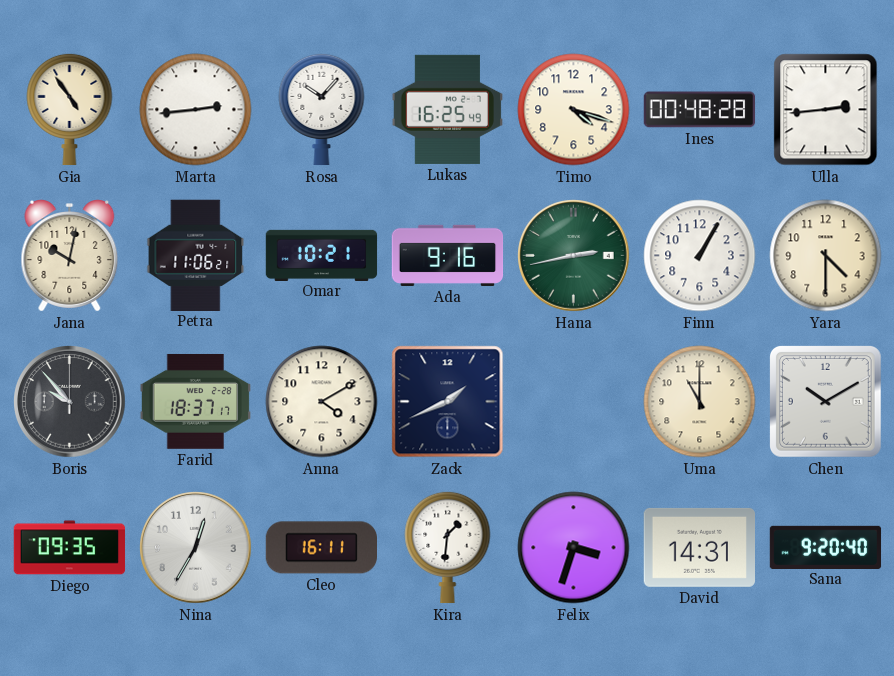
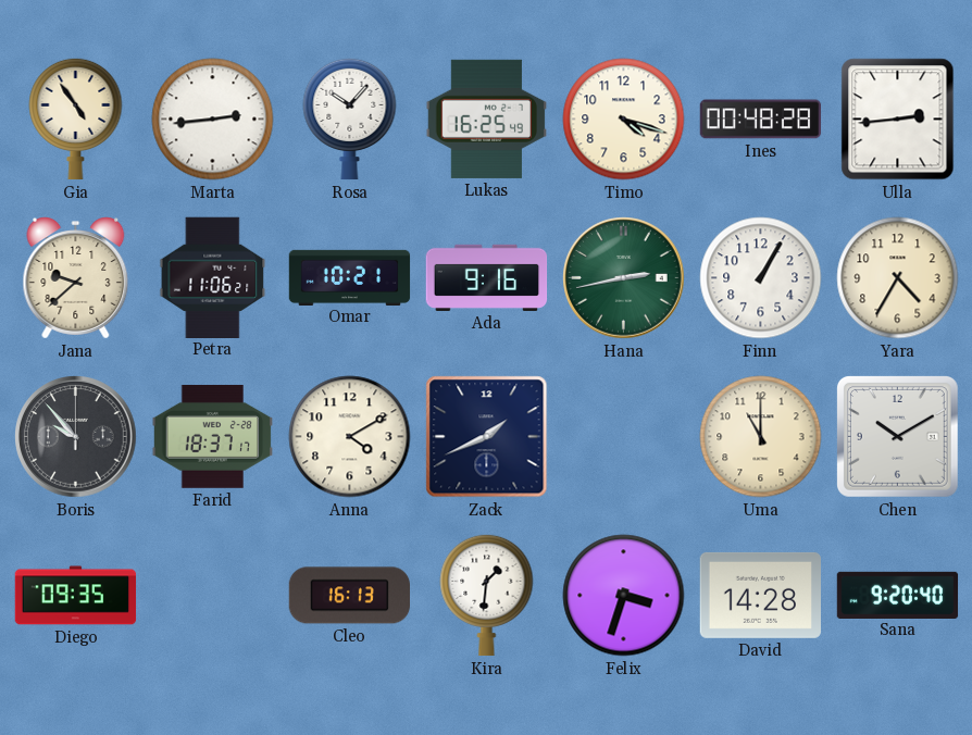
Jana: 10:02 -> 9:38
Yara: 4:30 -> 4:35
Nina: 12:35 -> none
Cleo: 16:11 -> 16:13
David: 14:31 -> 14:28
